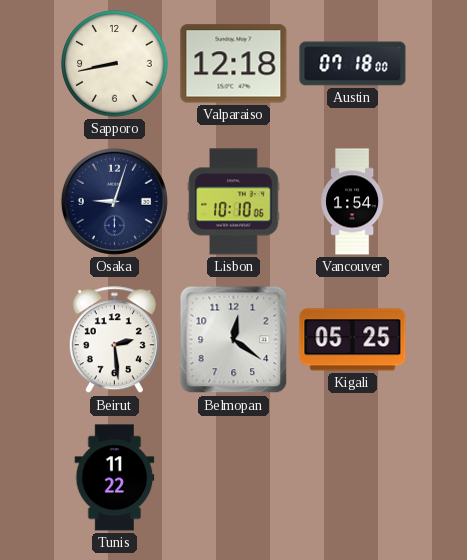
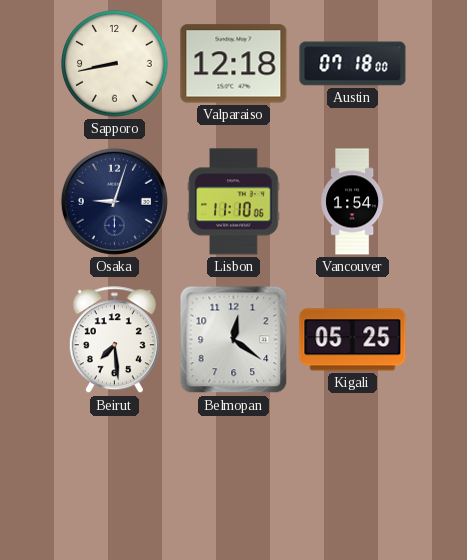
Lisbon: 10:10 -> 11:10
Beirut: 2:29 -> 7:29
Tunis: 11:22 -> none
